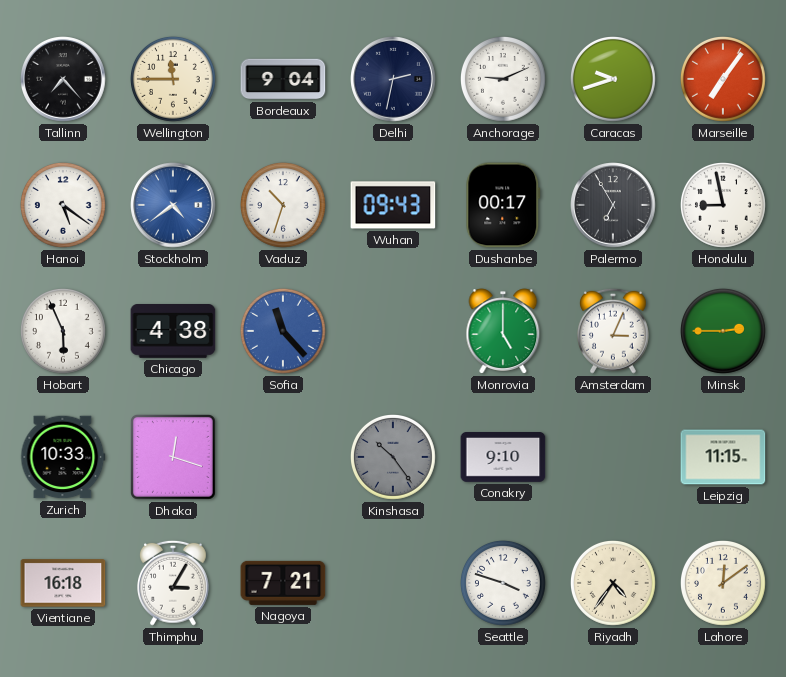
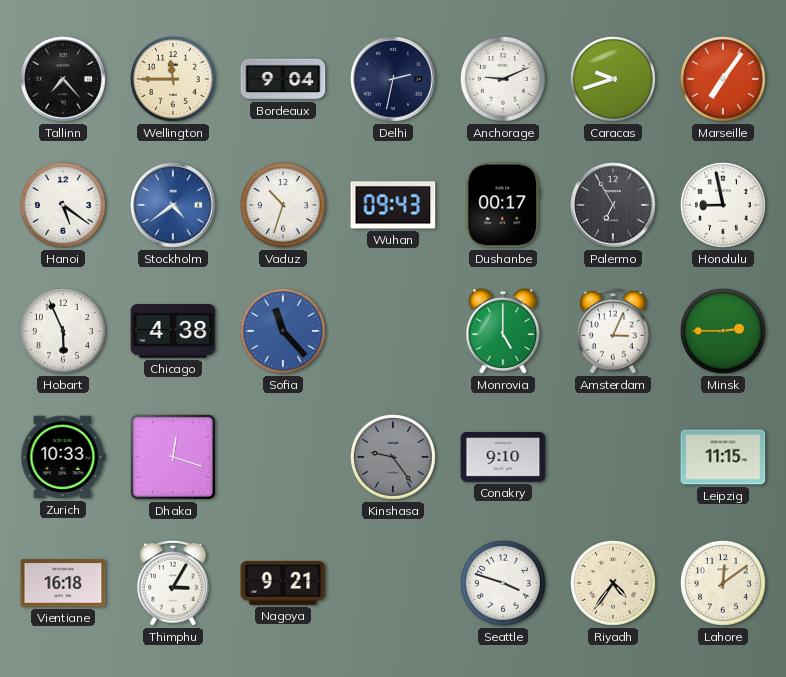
Kinshasa: 10:24 -> 9:24
Nagoya: 7:21 -> 9:21
